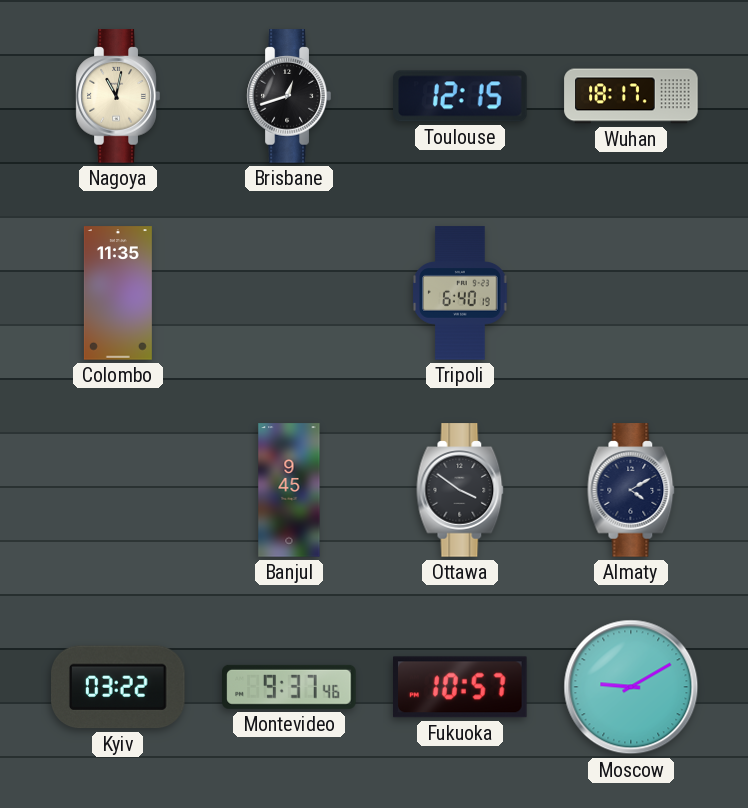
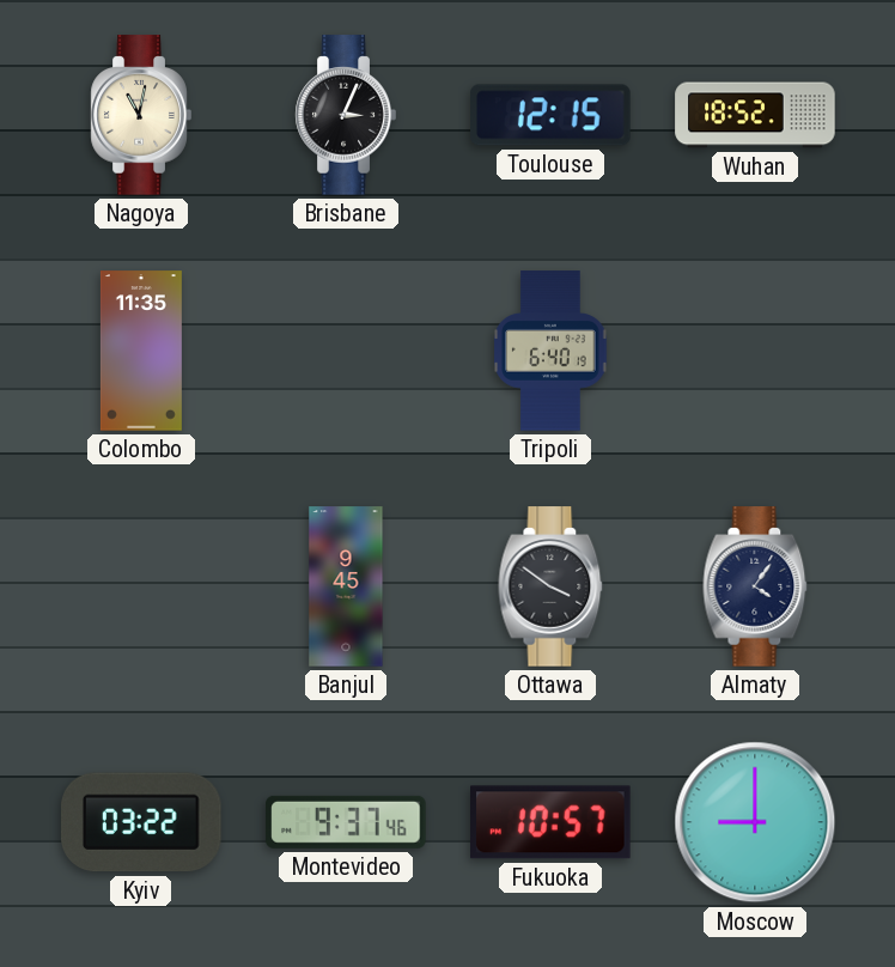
Brisbane: 12:42 -> 3:04
Wuhan: 18:17 -> 18:52
Almaty: 4:10 -> 4:06
Moscow: 9:10 -> 9:00
